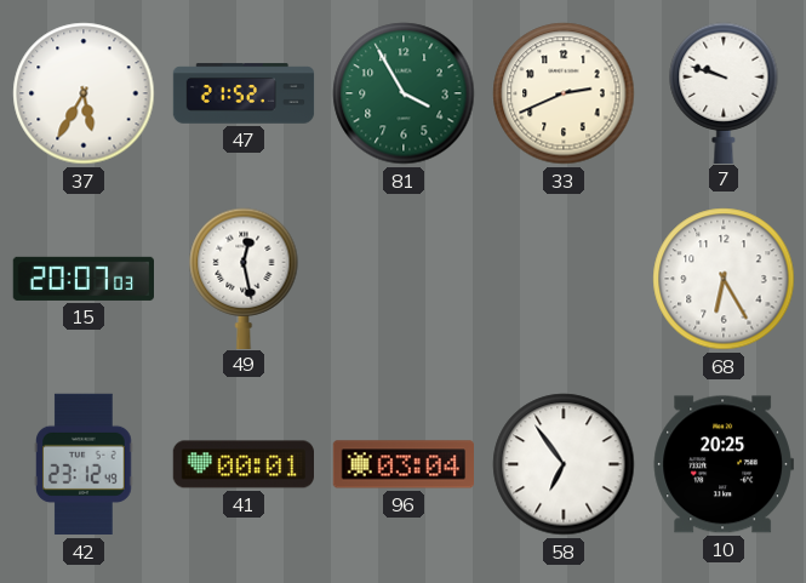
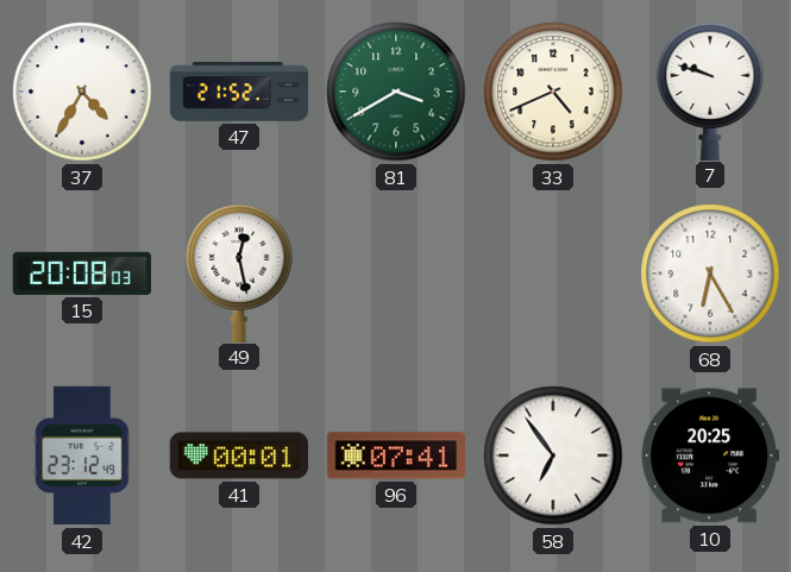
37: 5:35 -> 4:35
81: 3:55 -> 3:40
33: 2:41 -> 4:41
15: 20:07 -> 20:08
96: 03:04 -> 07:41
